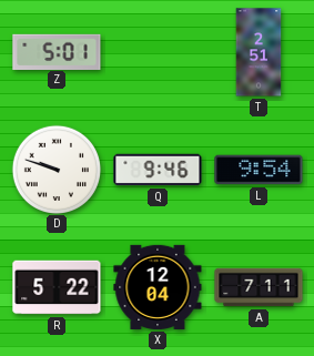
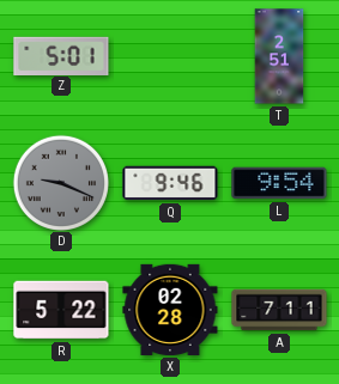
D: 9:48 -> 9:19
D dial: white -> grey
X: 12:04 -> 02:28
